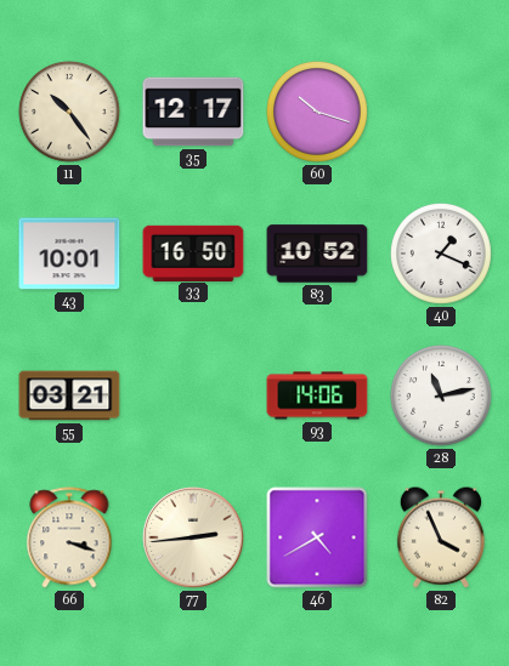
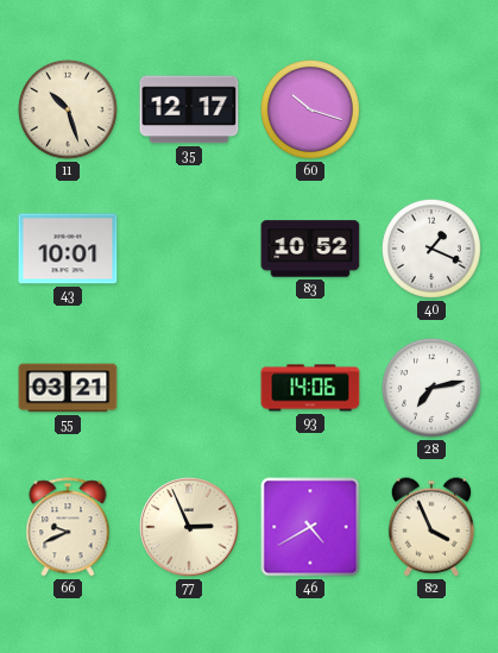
11: 10:24 -> 10:27
33: 16:50 -> none
28: 11:13 -> 7:13
66: 3:18 -> 9:41
77: 2:44 -> 2:56
